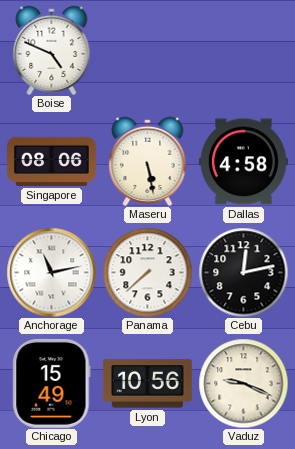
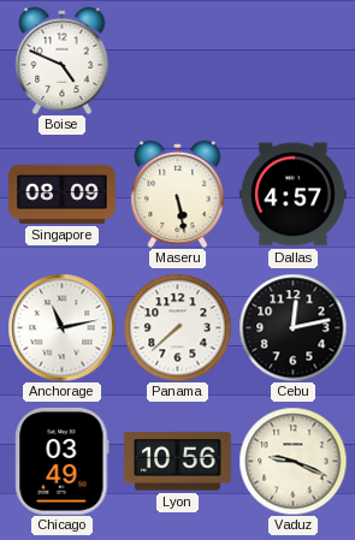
Singapore: 08:06 -> 08:09
Dallas: 4:58 -> 4:57
Chicago: 15:49 -> 03:49
